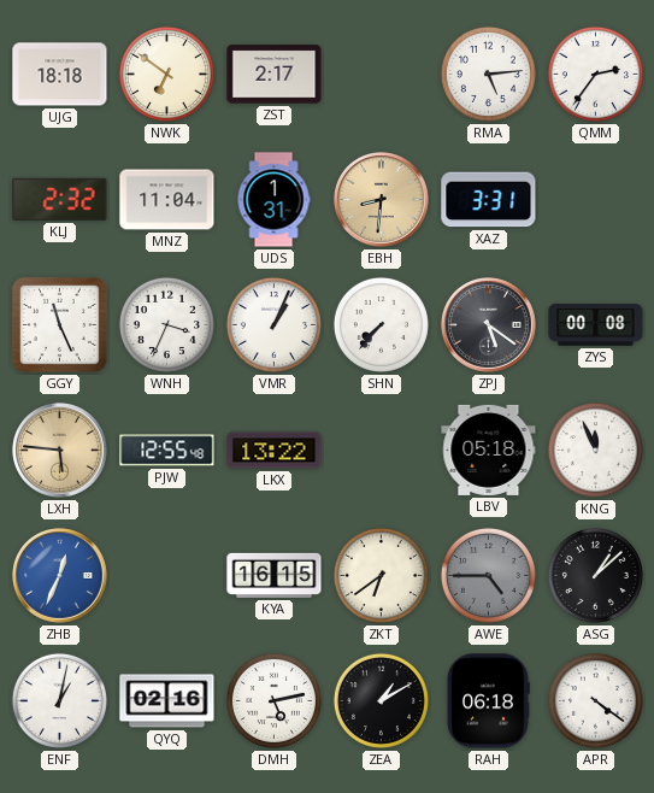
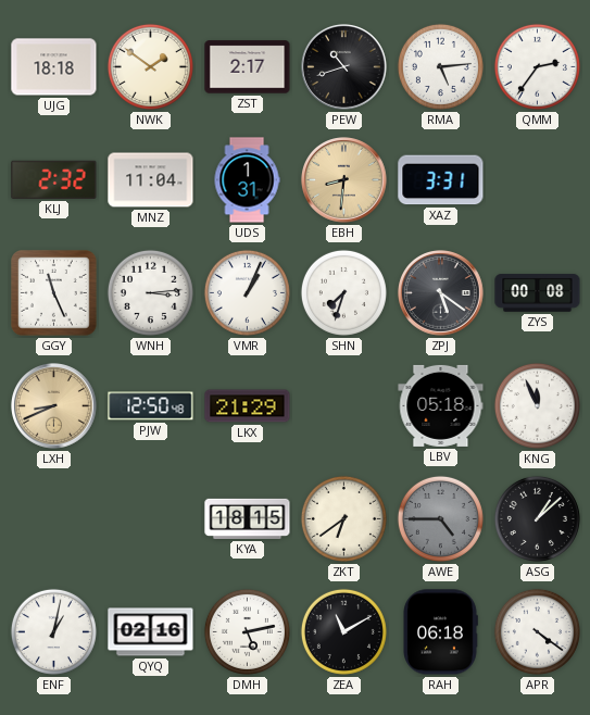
NWK: 6:51 -> 1:51
PEW: none -> 10:42
WNH: 3:34 -> 3:14
SHN: 7:37 -> 7:33
LXH: 5:46 -> 8:41
PJW: 12:55 -> 12:50
LKX: 13:22 -> 21:29
ZHB: 12:34 -> none
KYA: 16:15 -> 18:15
ZEA: 1:10 -> 11:10
